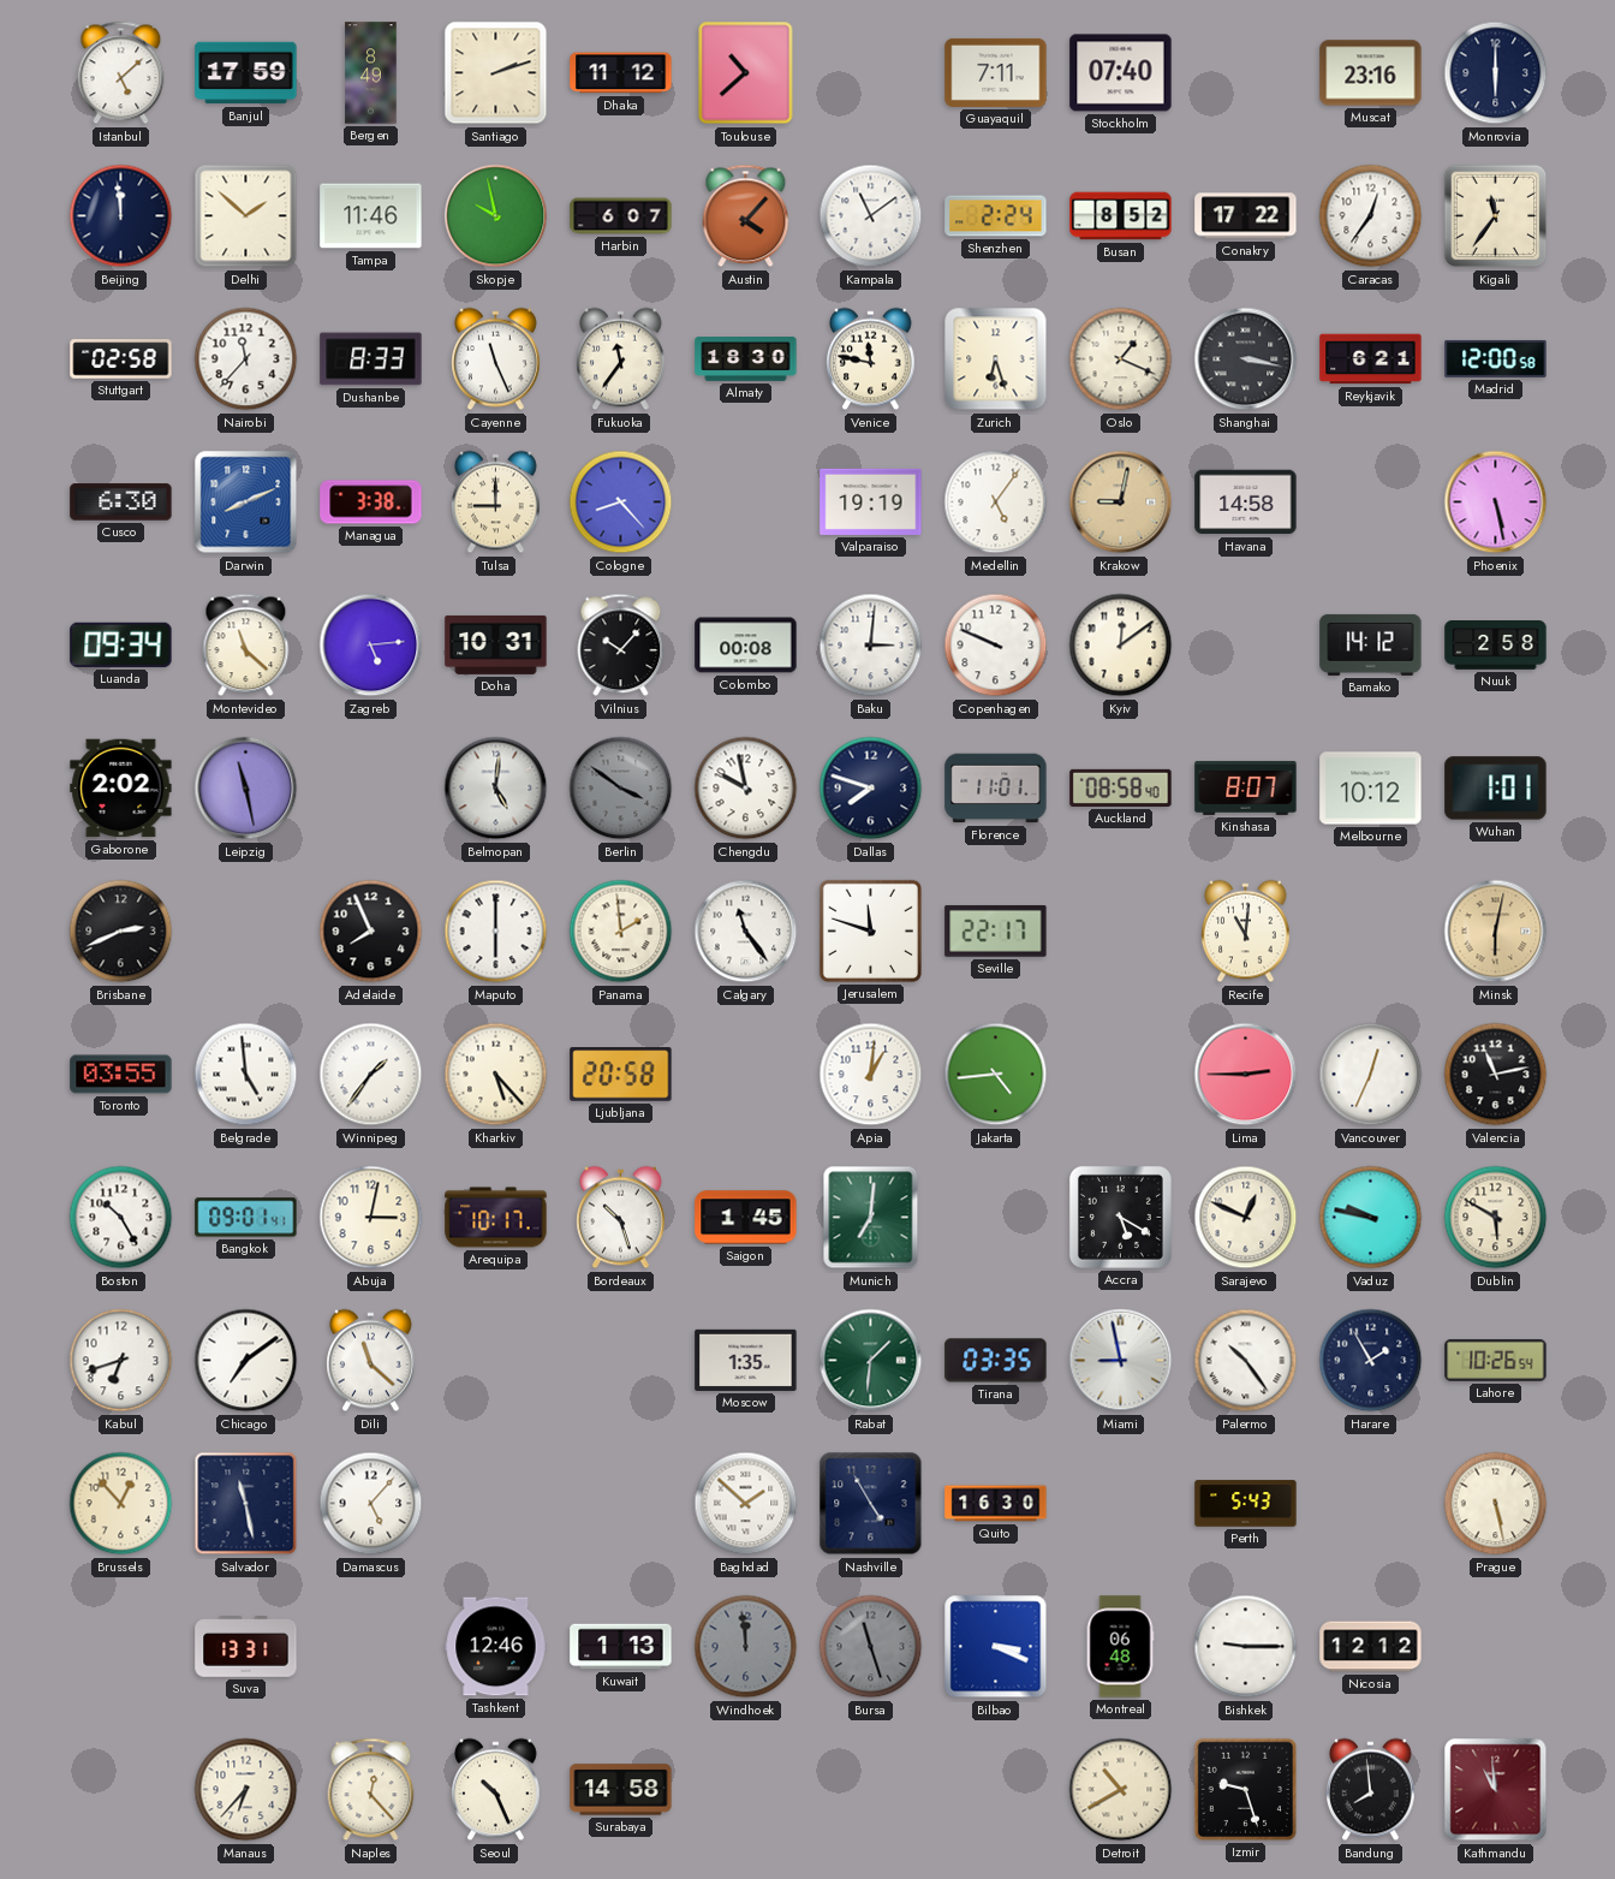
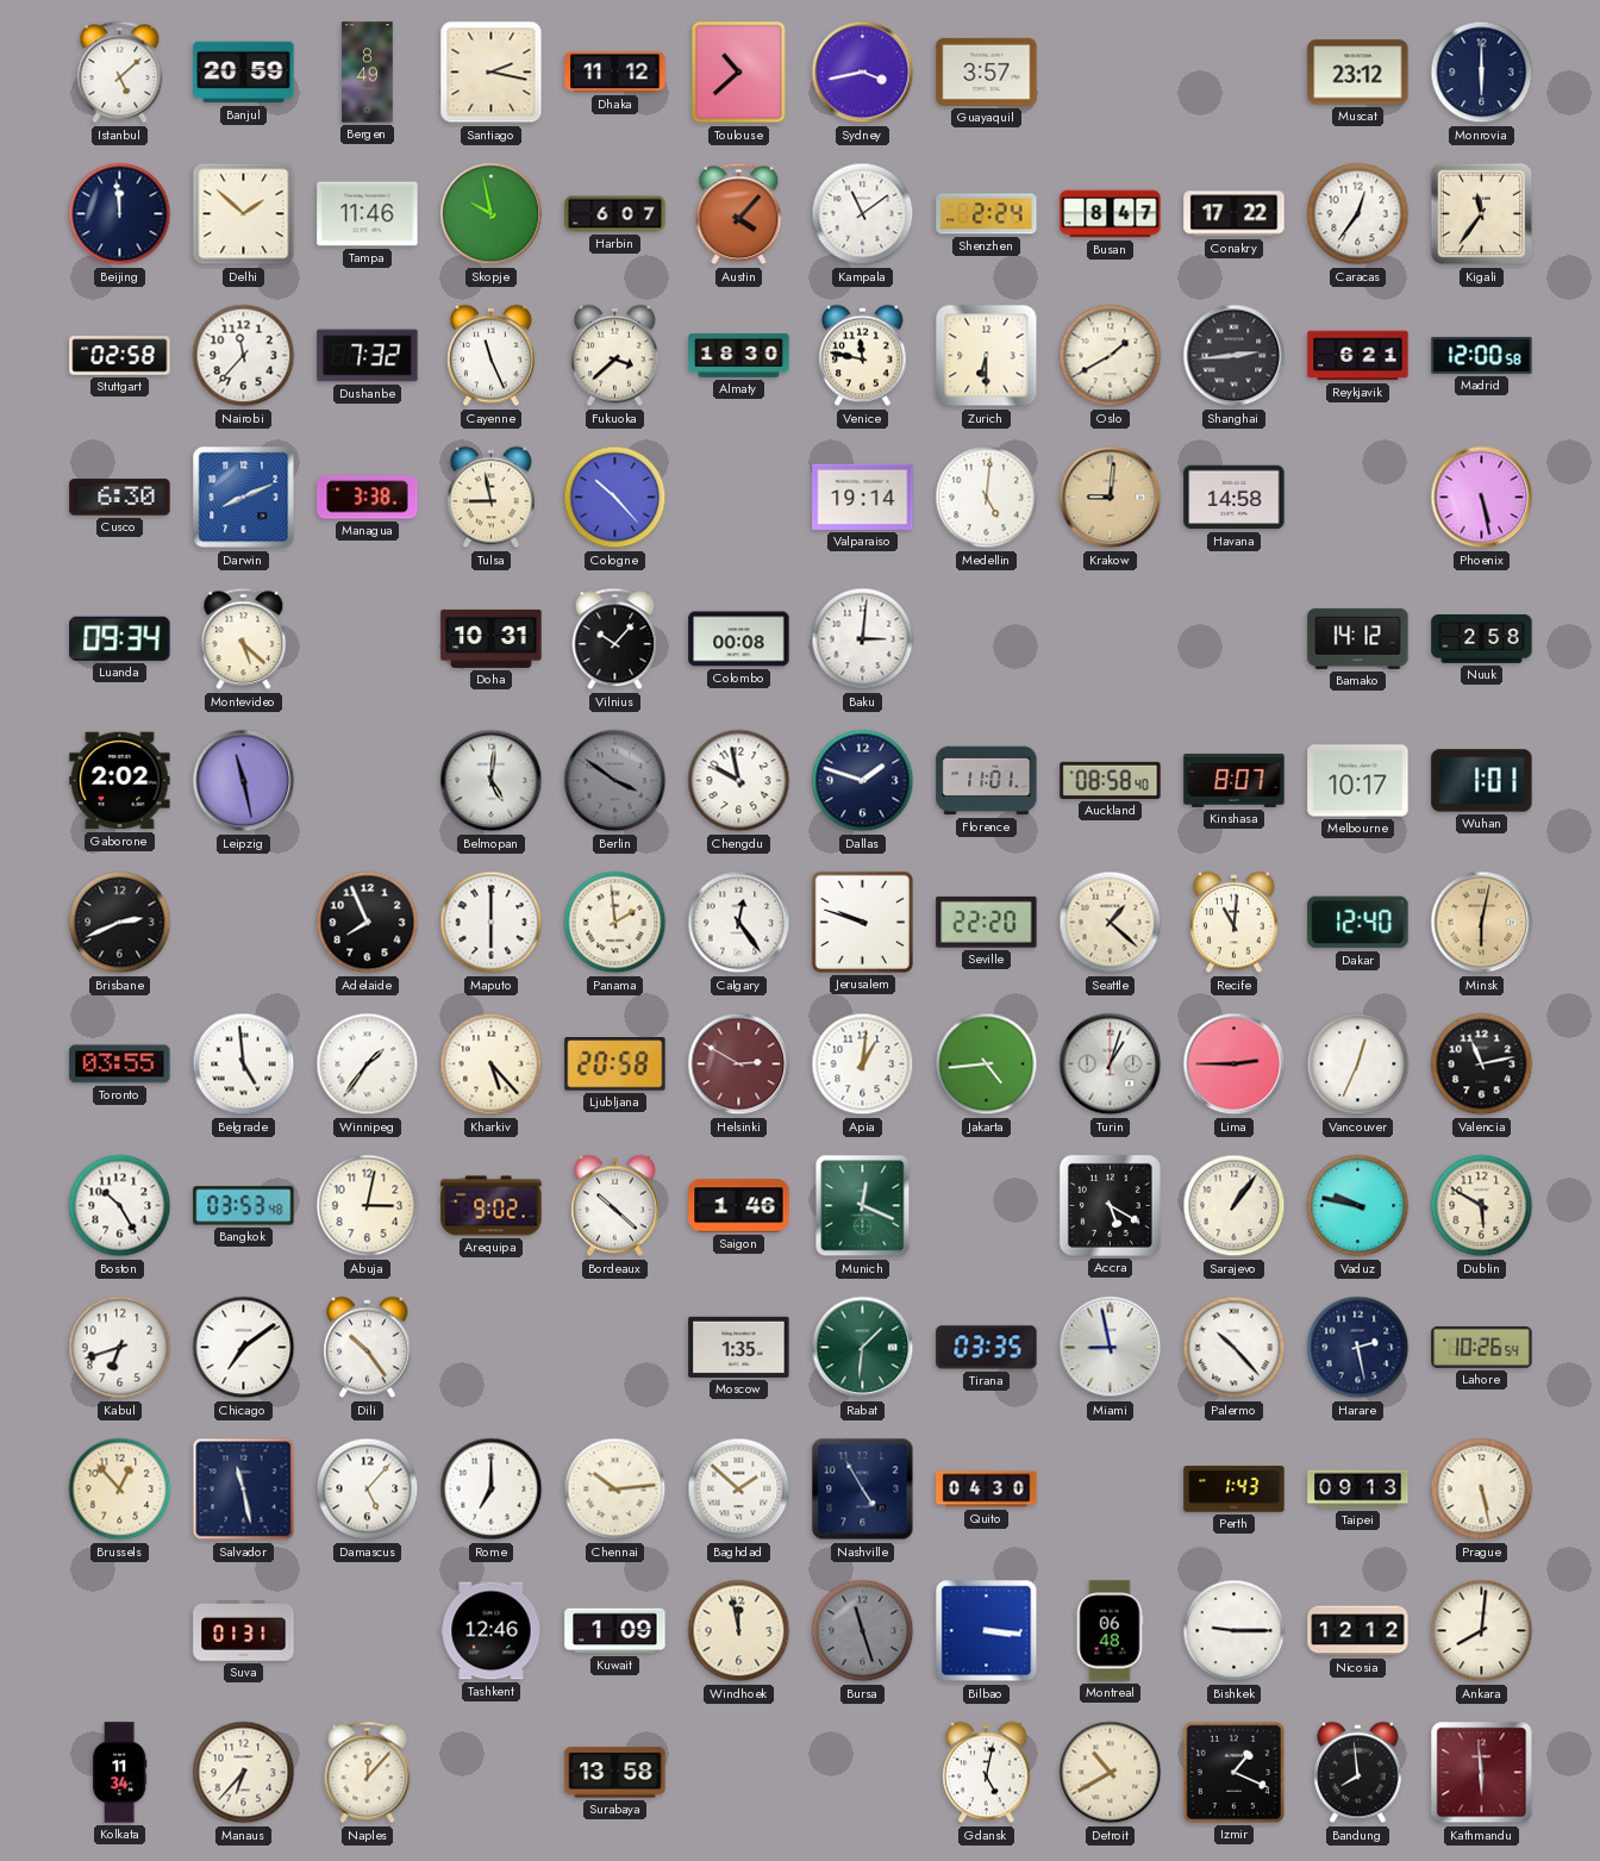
Banjul: 17:59 -> 20:59
Santiago: 2:12 -> 2:17
Sydney: none -> 3:43
Guayaquil: 7:11 -> 3:57
Stockholm: 07:40 -> none
Muscat: 23:16 -> 23:12
Busan: 8:52 -> 8:47
Dushanbe: 8:33 -> 7:32
Fukuoka: 11:36 -> 3:38
Zurich: 6:27 -> 6:30
Oslo: 1:19 -> 1:40
Shanghai: 3:17 -> 2:44
Tulsa: 9:00 -> 8:58
Cologne: 8:23 -> 10:23
Valparaiso: 19:19 -> 19:14
Medellin: 5:06 -> 5:01
Krakow: 9:02 -> 9:01
Montevideo: 11:22 -> 5:22
Zagreb: 5:14 -> none
Copenhagen: 9:49 -> none
Kyiv: 12:09 -> none
Dallas: 7:48 -> 1:48
Melbourne: 10:12 -> 10:17
Calgary: 11:24 -> 12:24
Jerusalem: 11:48 -> 9:48
Seville: 22:17 -> 22:20
Seattle: none -> 1:22
Dakar: none -> 12:40
Helsinki: none -> 2:50
Turin: none -> 1:03
Bangkok: 09:01 -> 03:53
Arequipa: 10:17 -> 9:02
Bordeaux: 10:27 -> 10:22
Saigon: 1:45 -> 1:46
Munich: 7:01 -> 12:19
Sarajevo: 12:49 -> 1:06
Dili: 11:22 -> 10:24
Palermo: 10:24 -> 10:23
Harare: 1:55 -> 2:28
Rome: none -> 7:00
Chennai: none -> 10:14
Quito: 16:30 -> 04:30
Perth: 5:43 -> 1:43
Taipei: none -> 09:13
Suva: 13:31 -> 01:31
Kuwait: 1:13 -> 1:09
Windhoek: 11:59 -> 11:58
Windhoek dial: grey -> cream
Bilbao: 3:19 -> 3:16
Ankara: none -> 8:01
Kolkata: none -> 11:34
Naples: 12:23 -> 12:07
Seoul: 10:26 -> none
Surabaya: 14:58 -> 13:58
Gdansk: none -> 5:02
Izmir: 9:27 -> 1:19
Kathmandu: 10:59 -> 5:59
